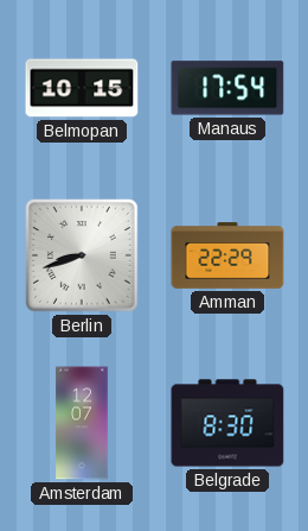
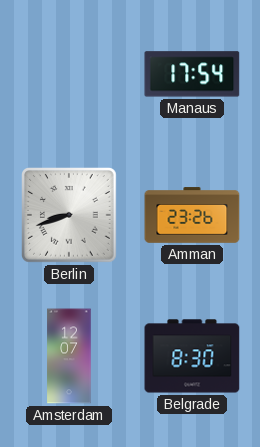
Belmopan: 10:15 -> none
Amman: 22:29 -> 23:26
